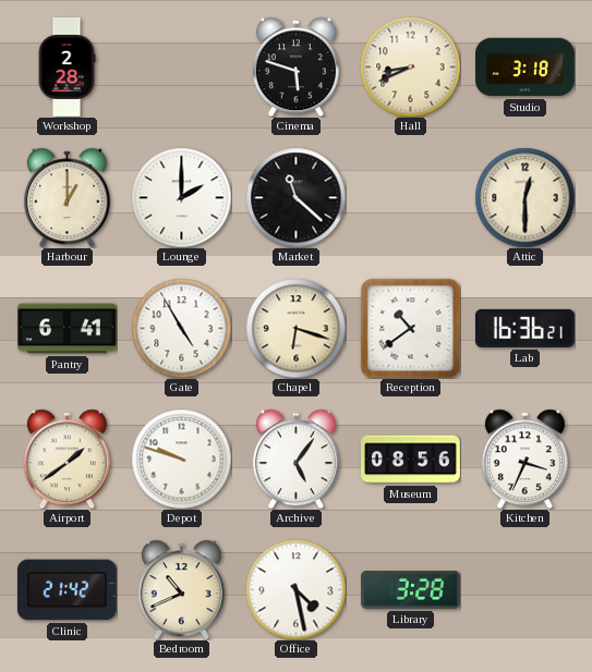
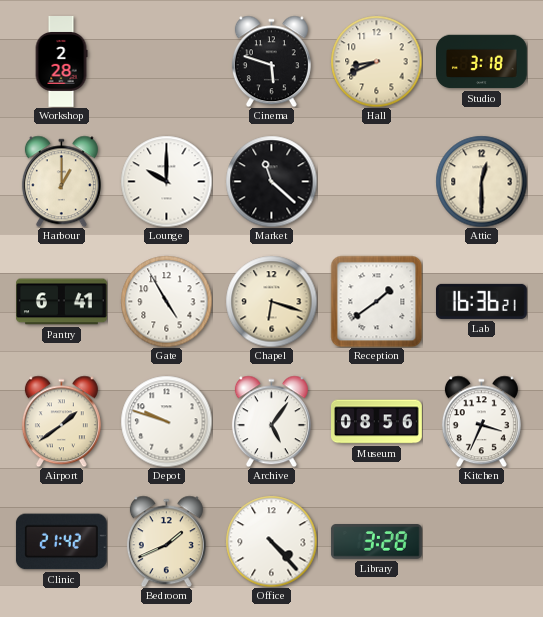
Lounge: 2:00 -> 10:00
Reception: 10:39 -> 1:39
Bedroom: 10:41 -> 1:41
Office: 4:28 -> 4:23
